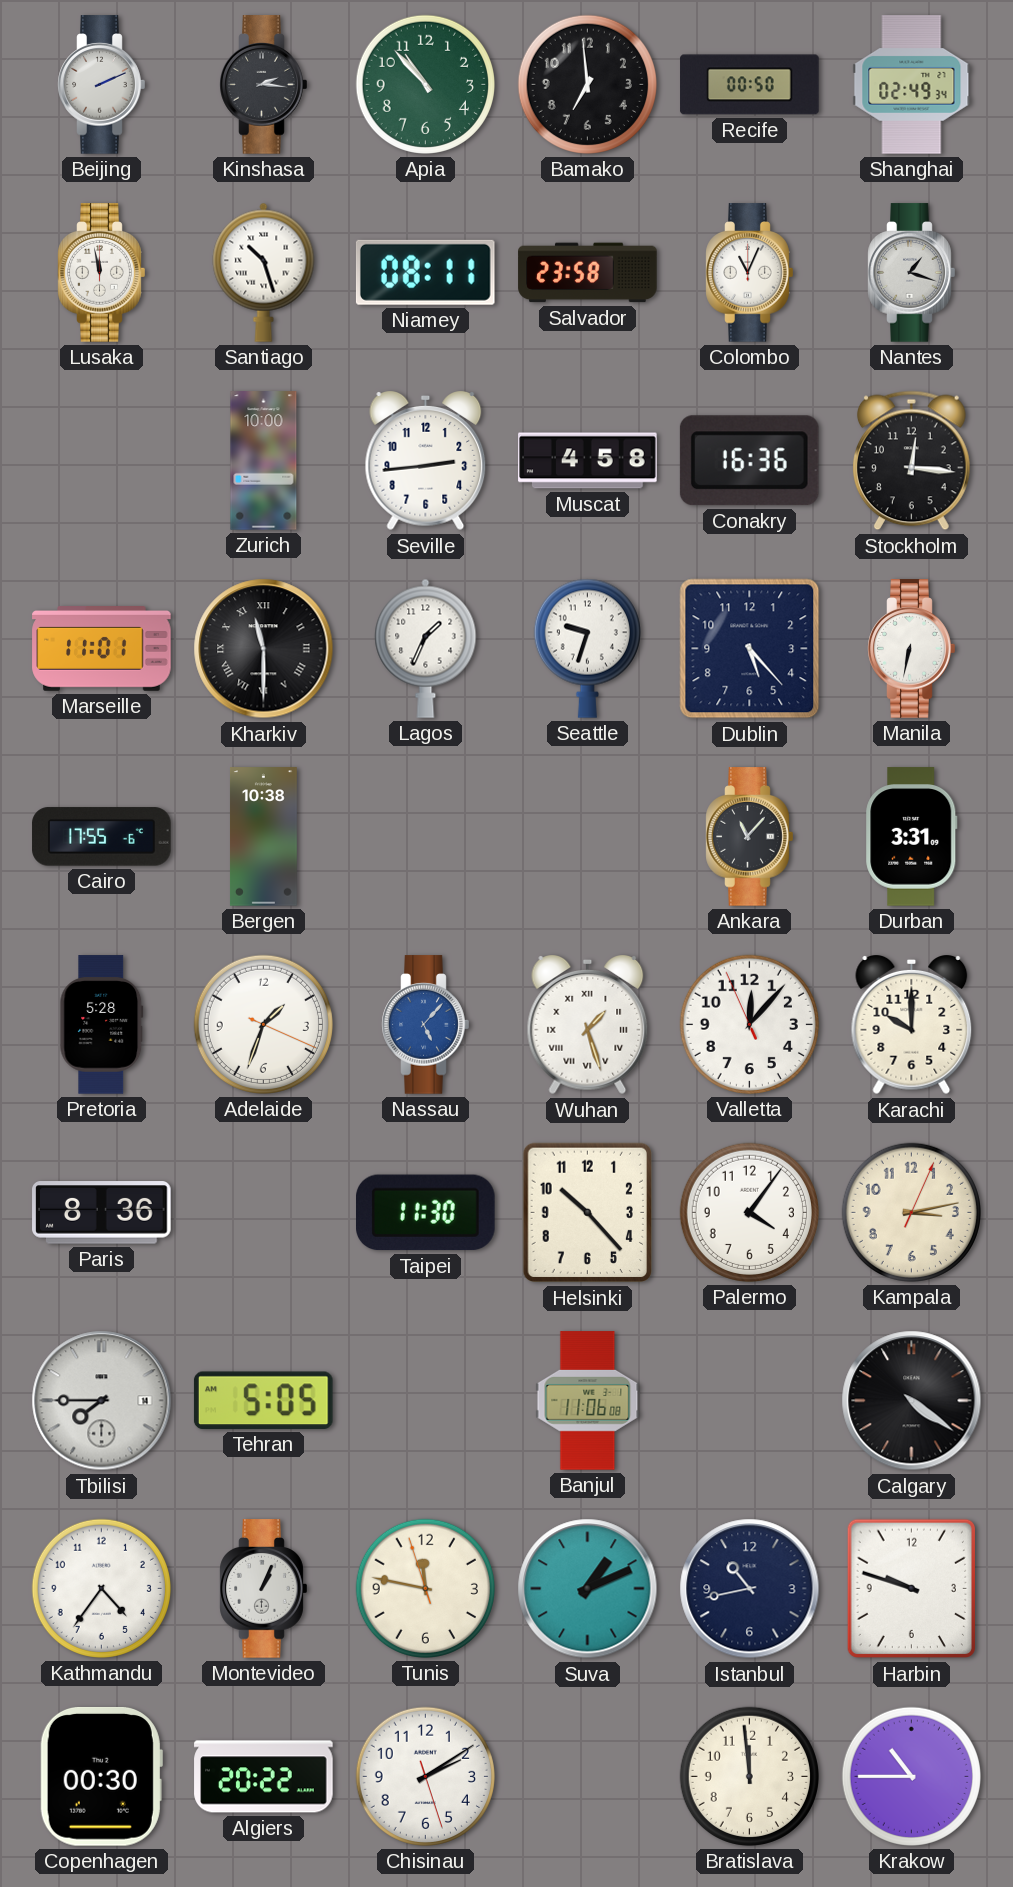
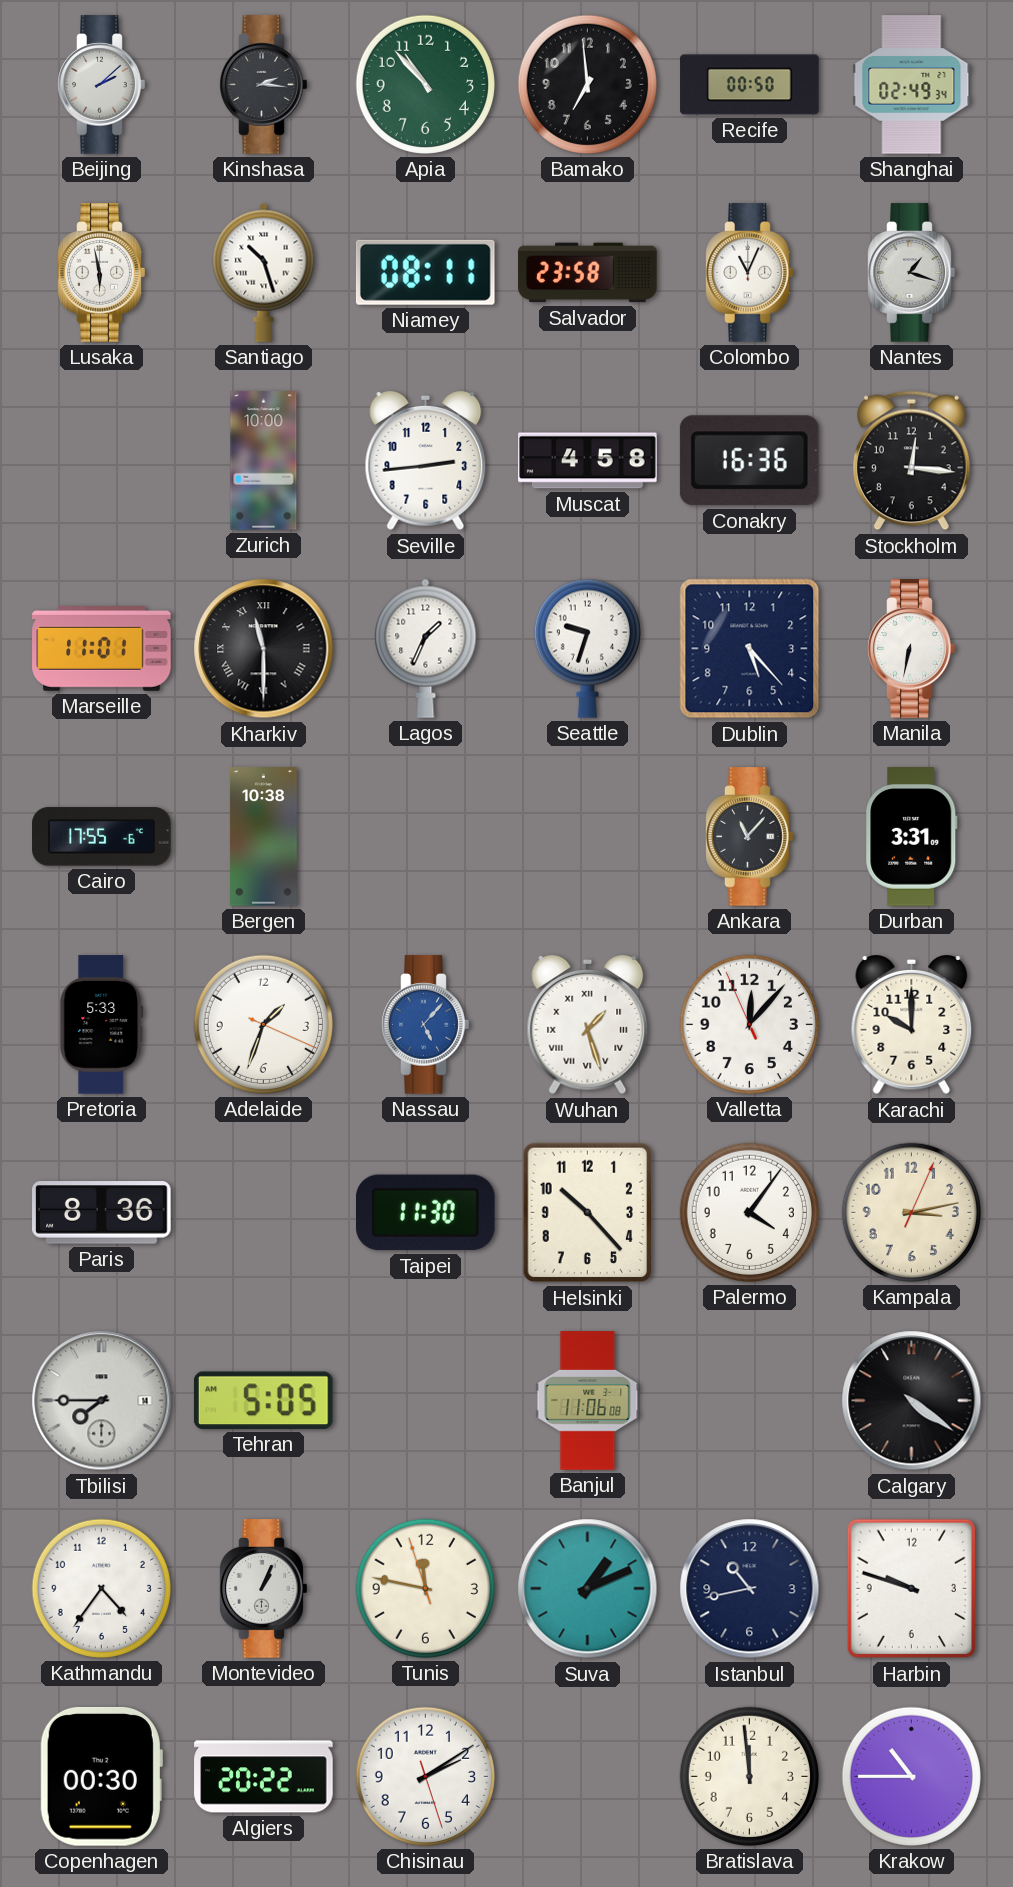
Beijing: 2:11 -> 2:08
Lusaka: 11:58 -> 5:58
Pretoria: 5:28 -> 5:33
